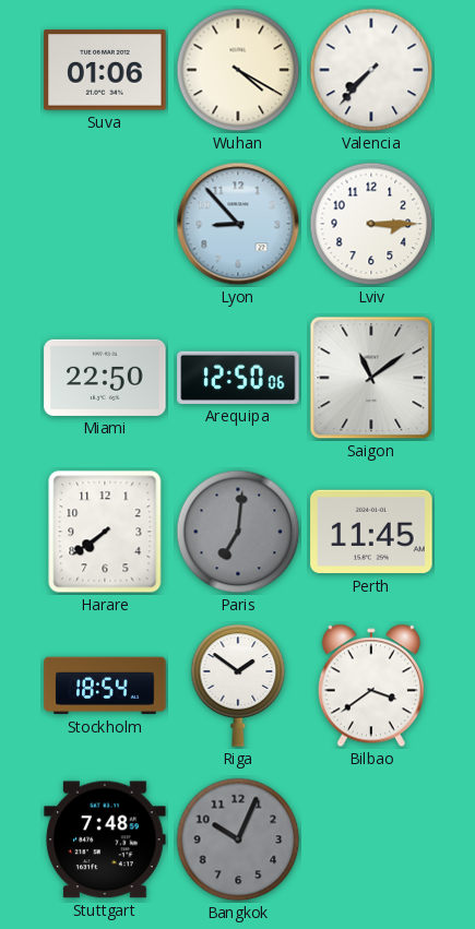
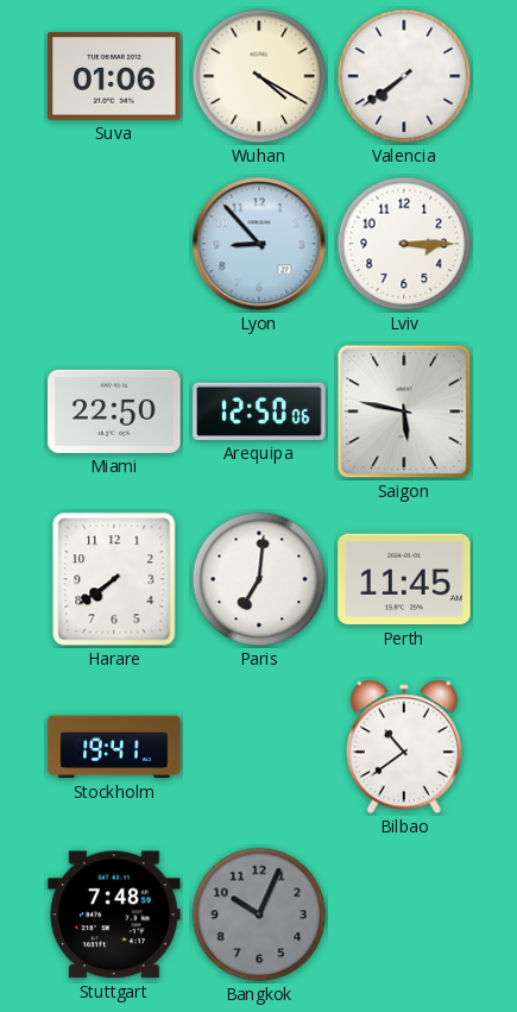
Valencia: 7:37 -> 7:39
Saigon: 11:09 -> 5:47
Paris dial: grey -> white
Stockholm: 18:54 -> 19:41
Riga: 1:51 -> none
Bilbao: 3:39 -> 10:39
